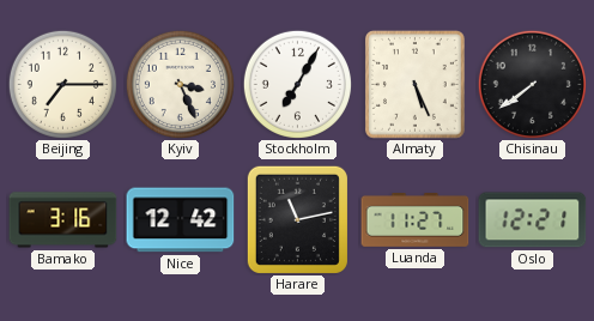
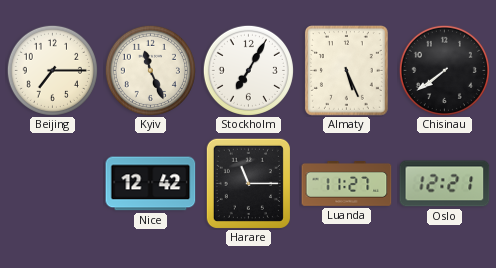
Kyiv: 3:26 -> 11:26
Bamako: 3:16 -> none
Harare: 11:13 -> 11:15
